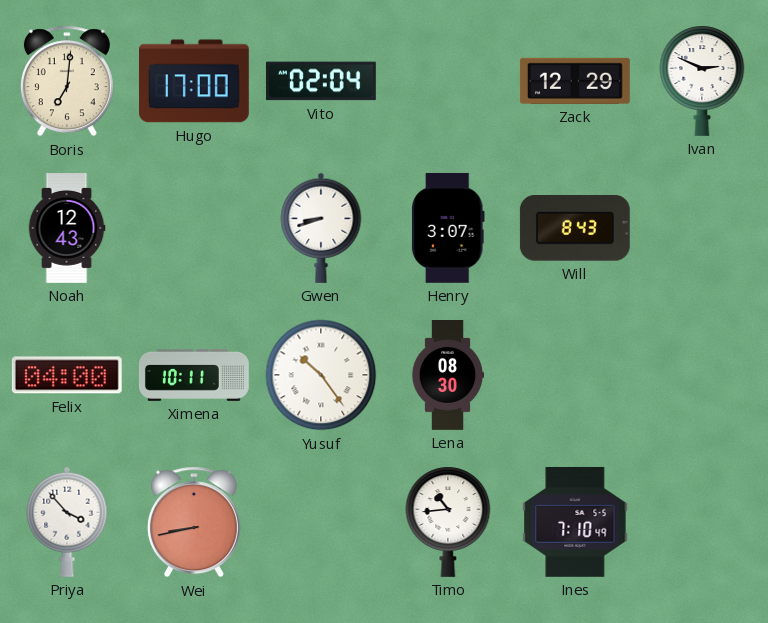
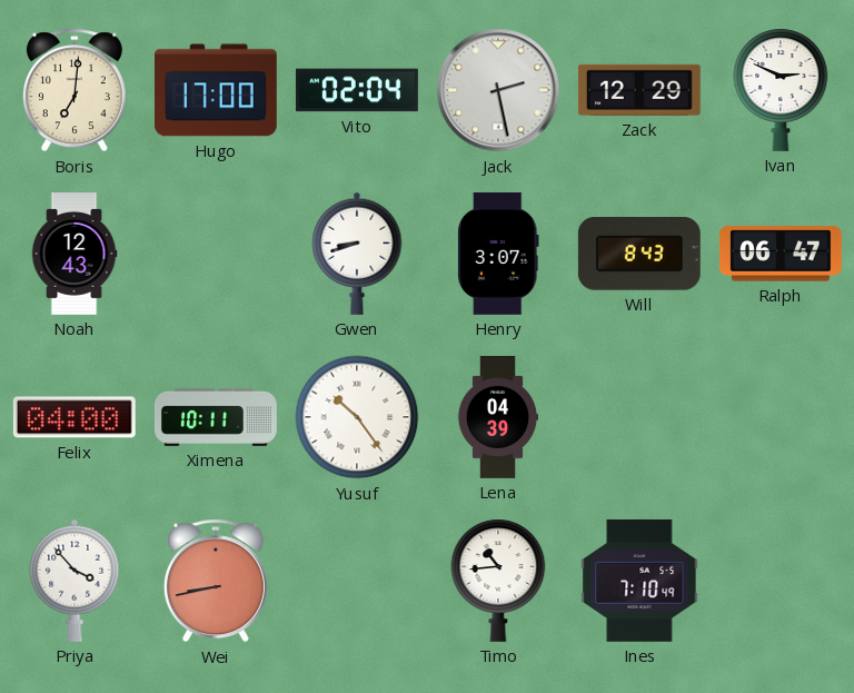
Jack: none -> 2:28
Ralph: none -> 06:47
Lena: 08:30 -> 04:39
